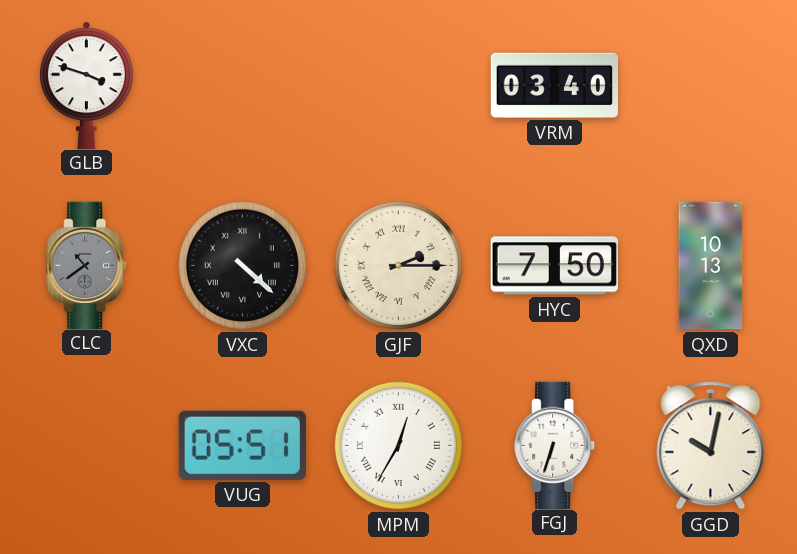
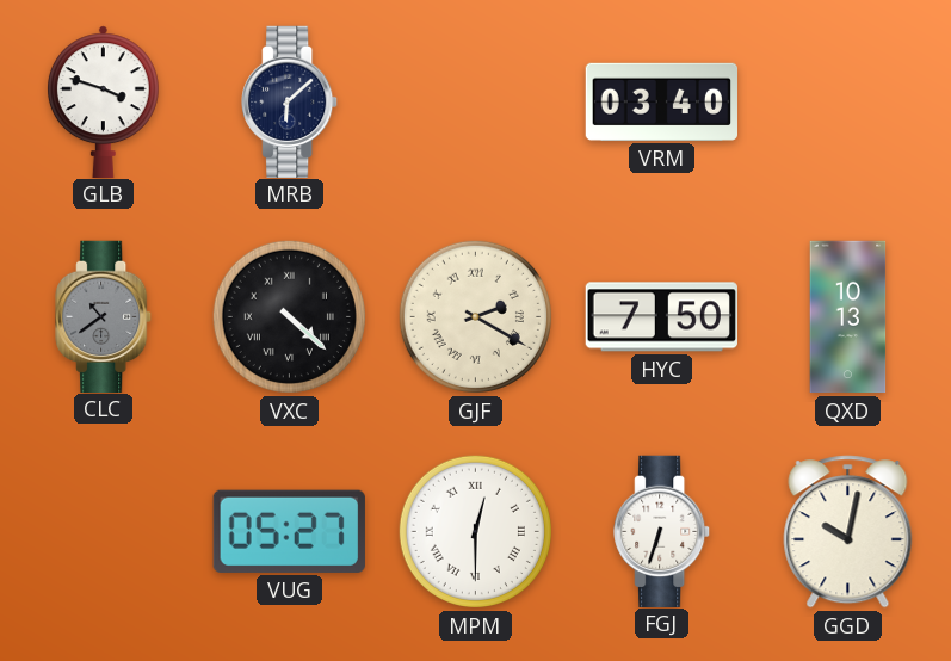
MRB: none -> 6:08
GJF: 2:15 -> 2:20
VUG: 05:51 -> 05:27
MPM: 12:35 -> 12:30
